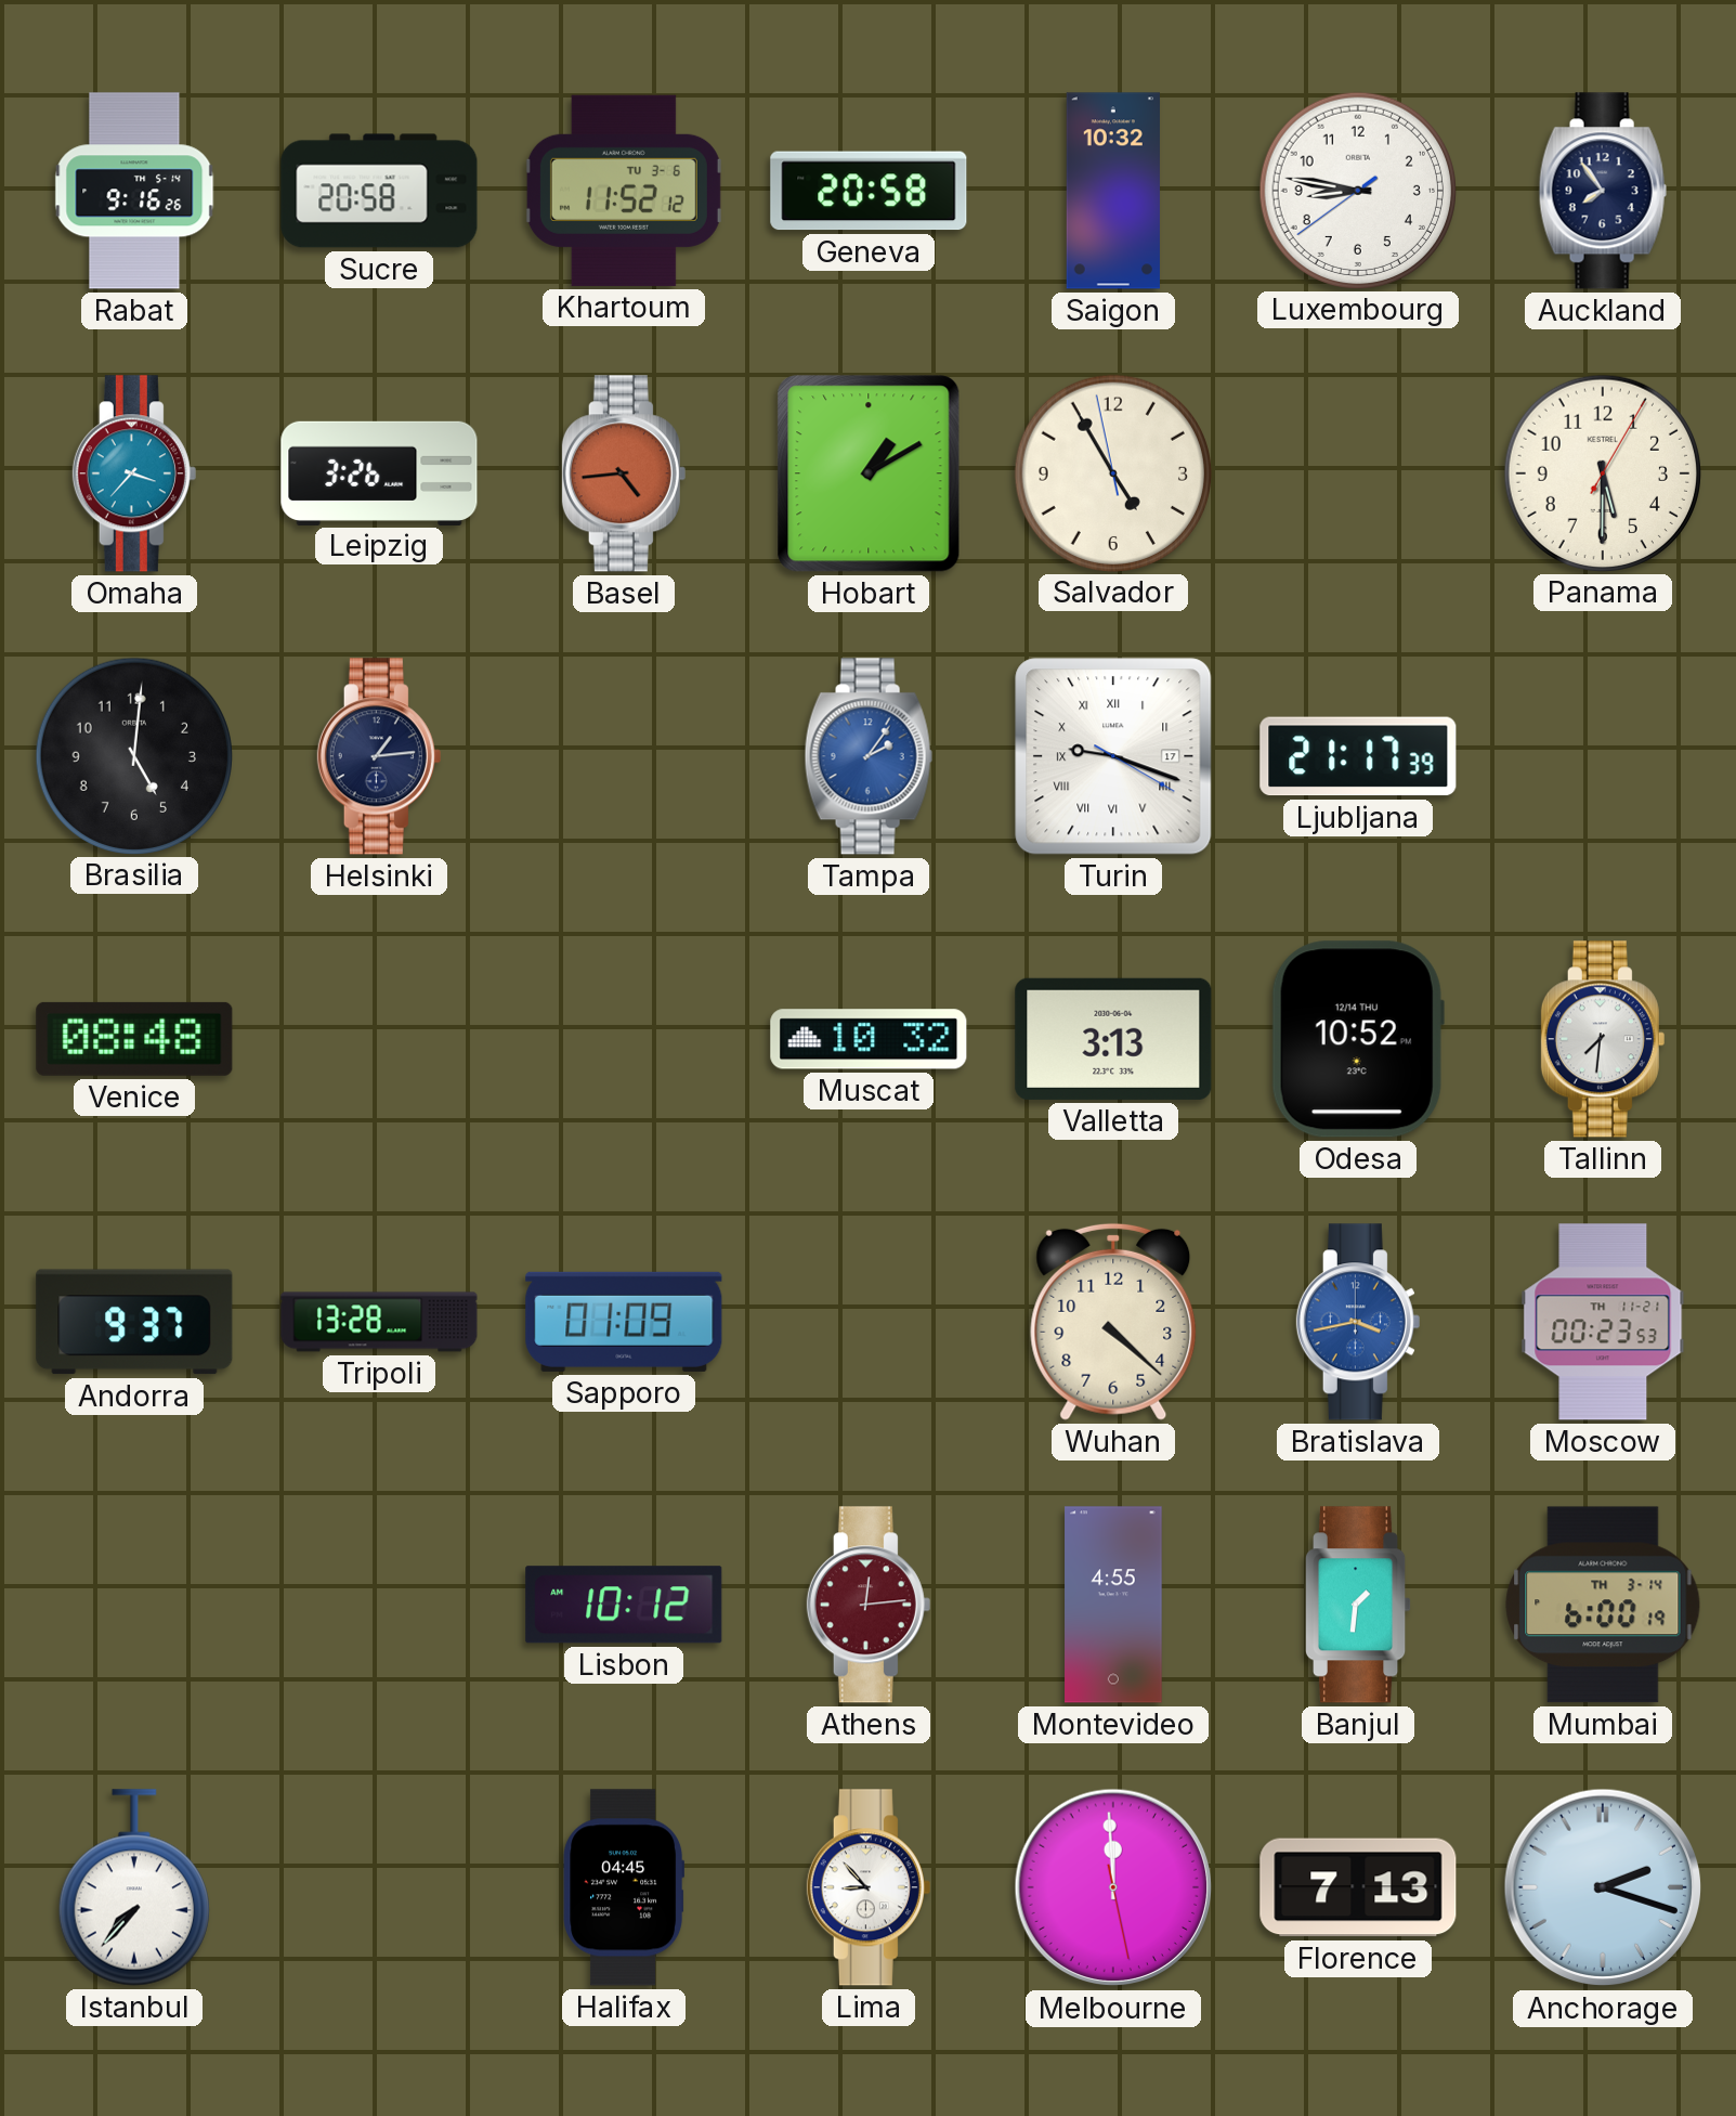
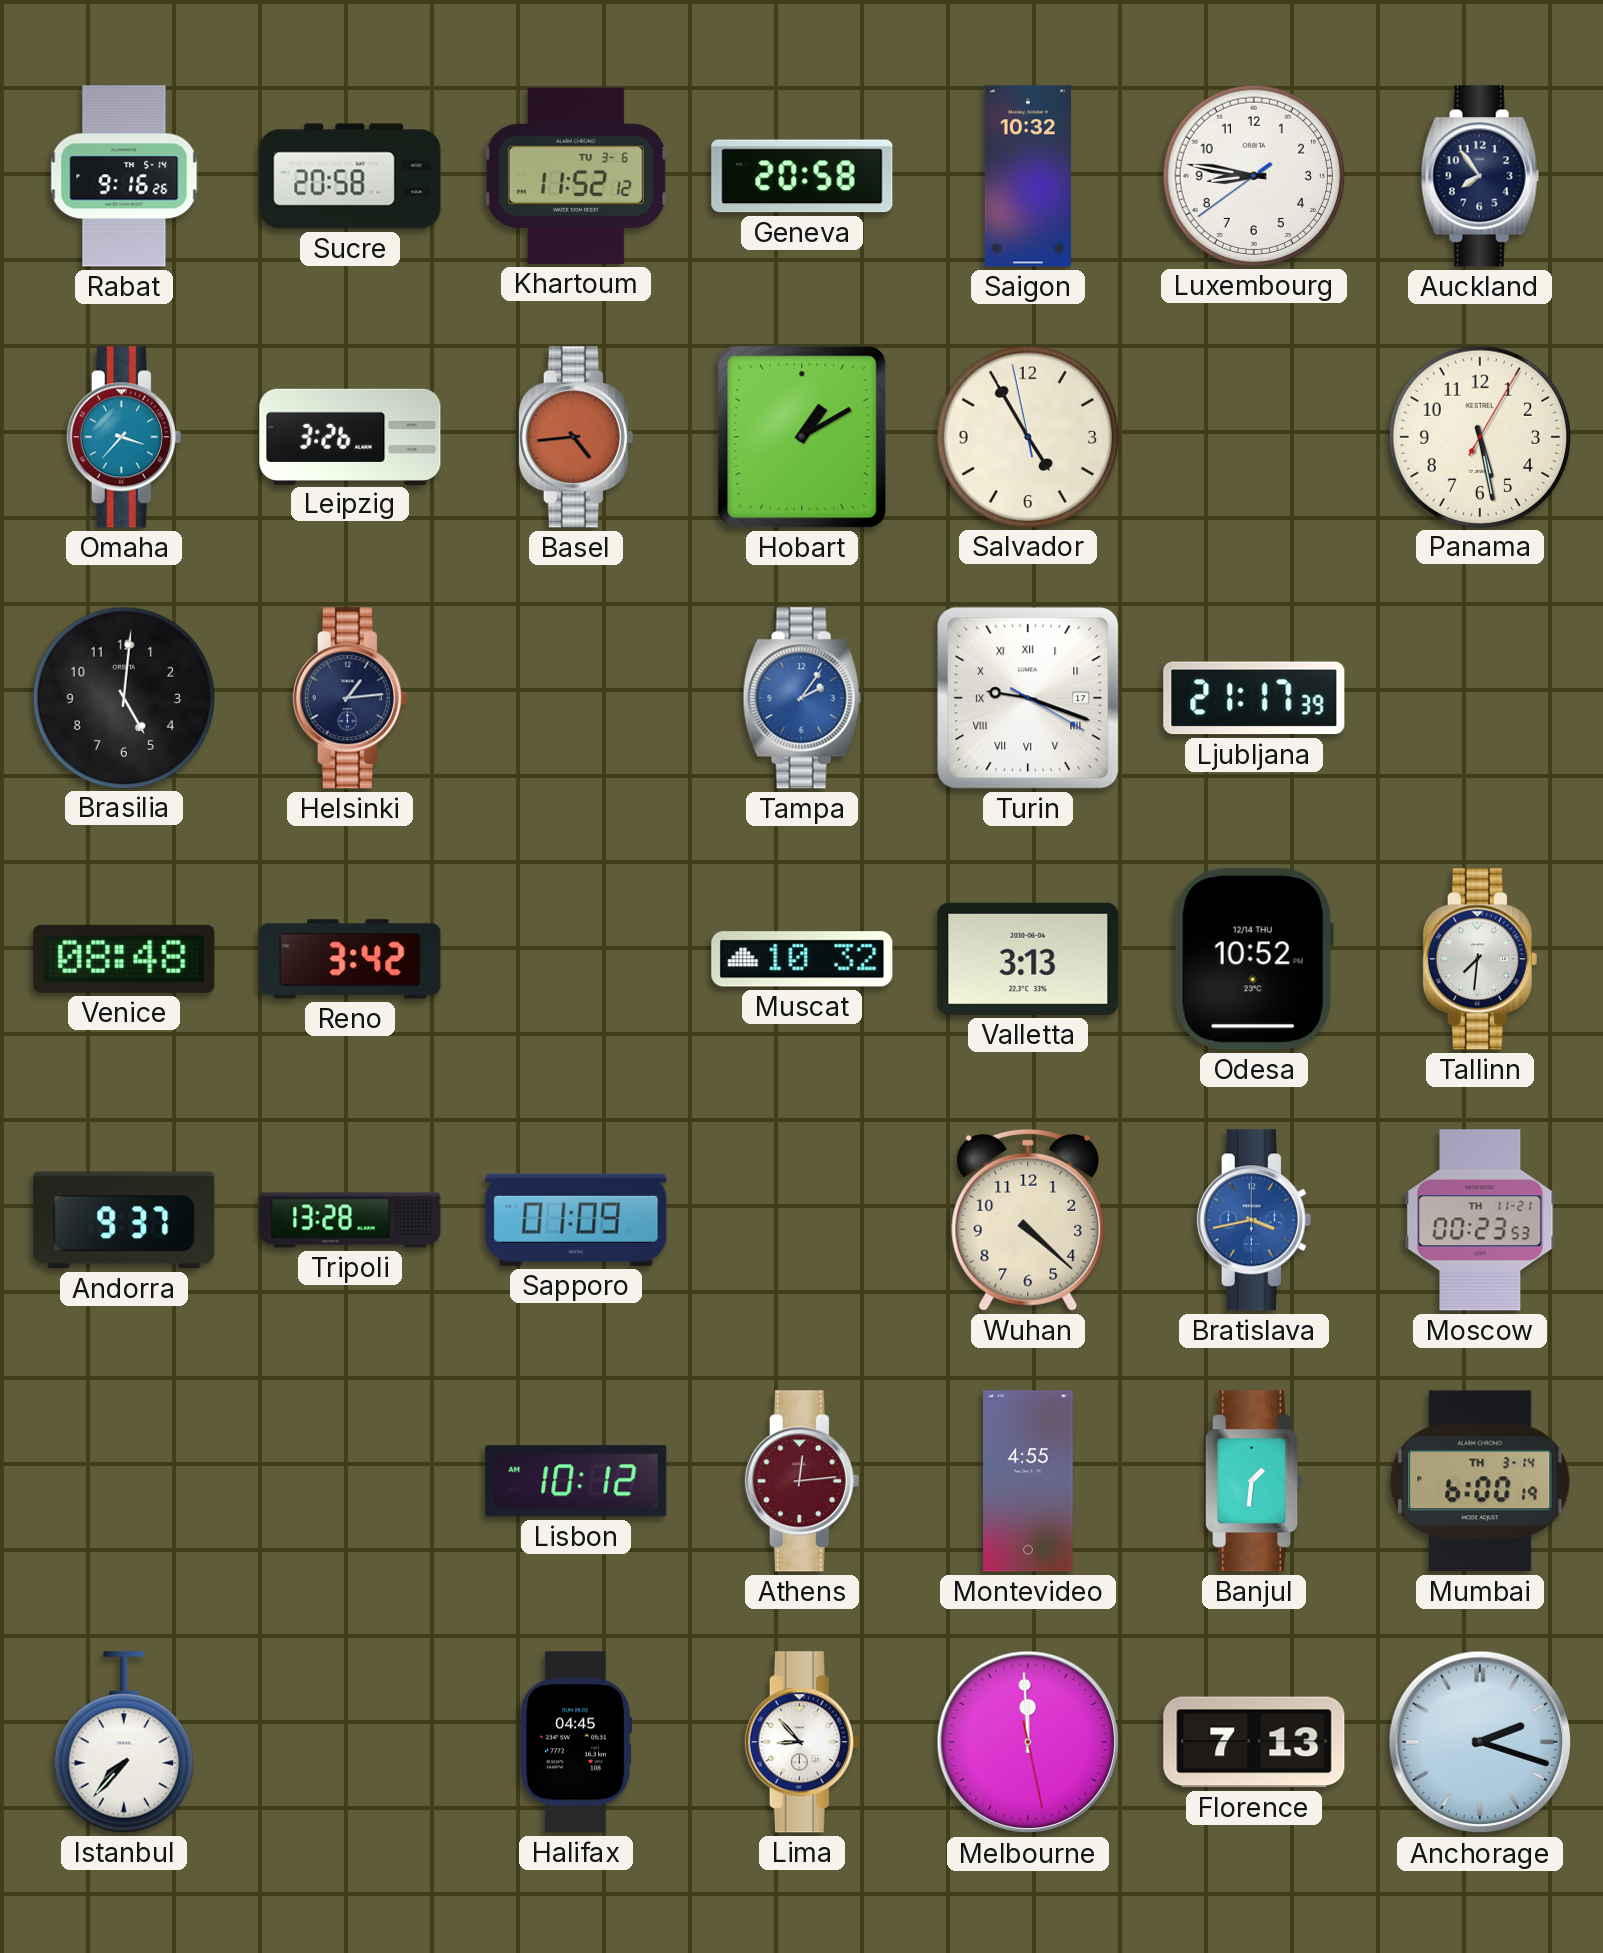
Panama: 5:30 -> 5:28
Reno: none -> 3:42
